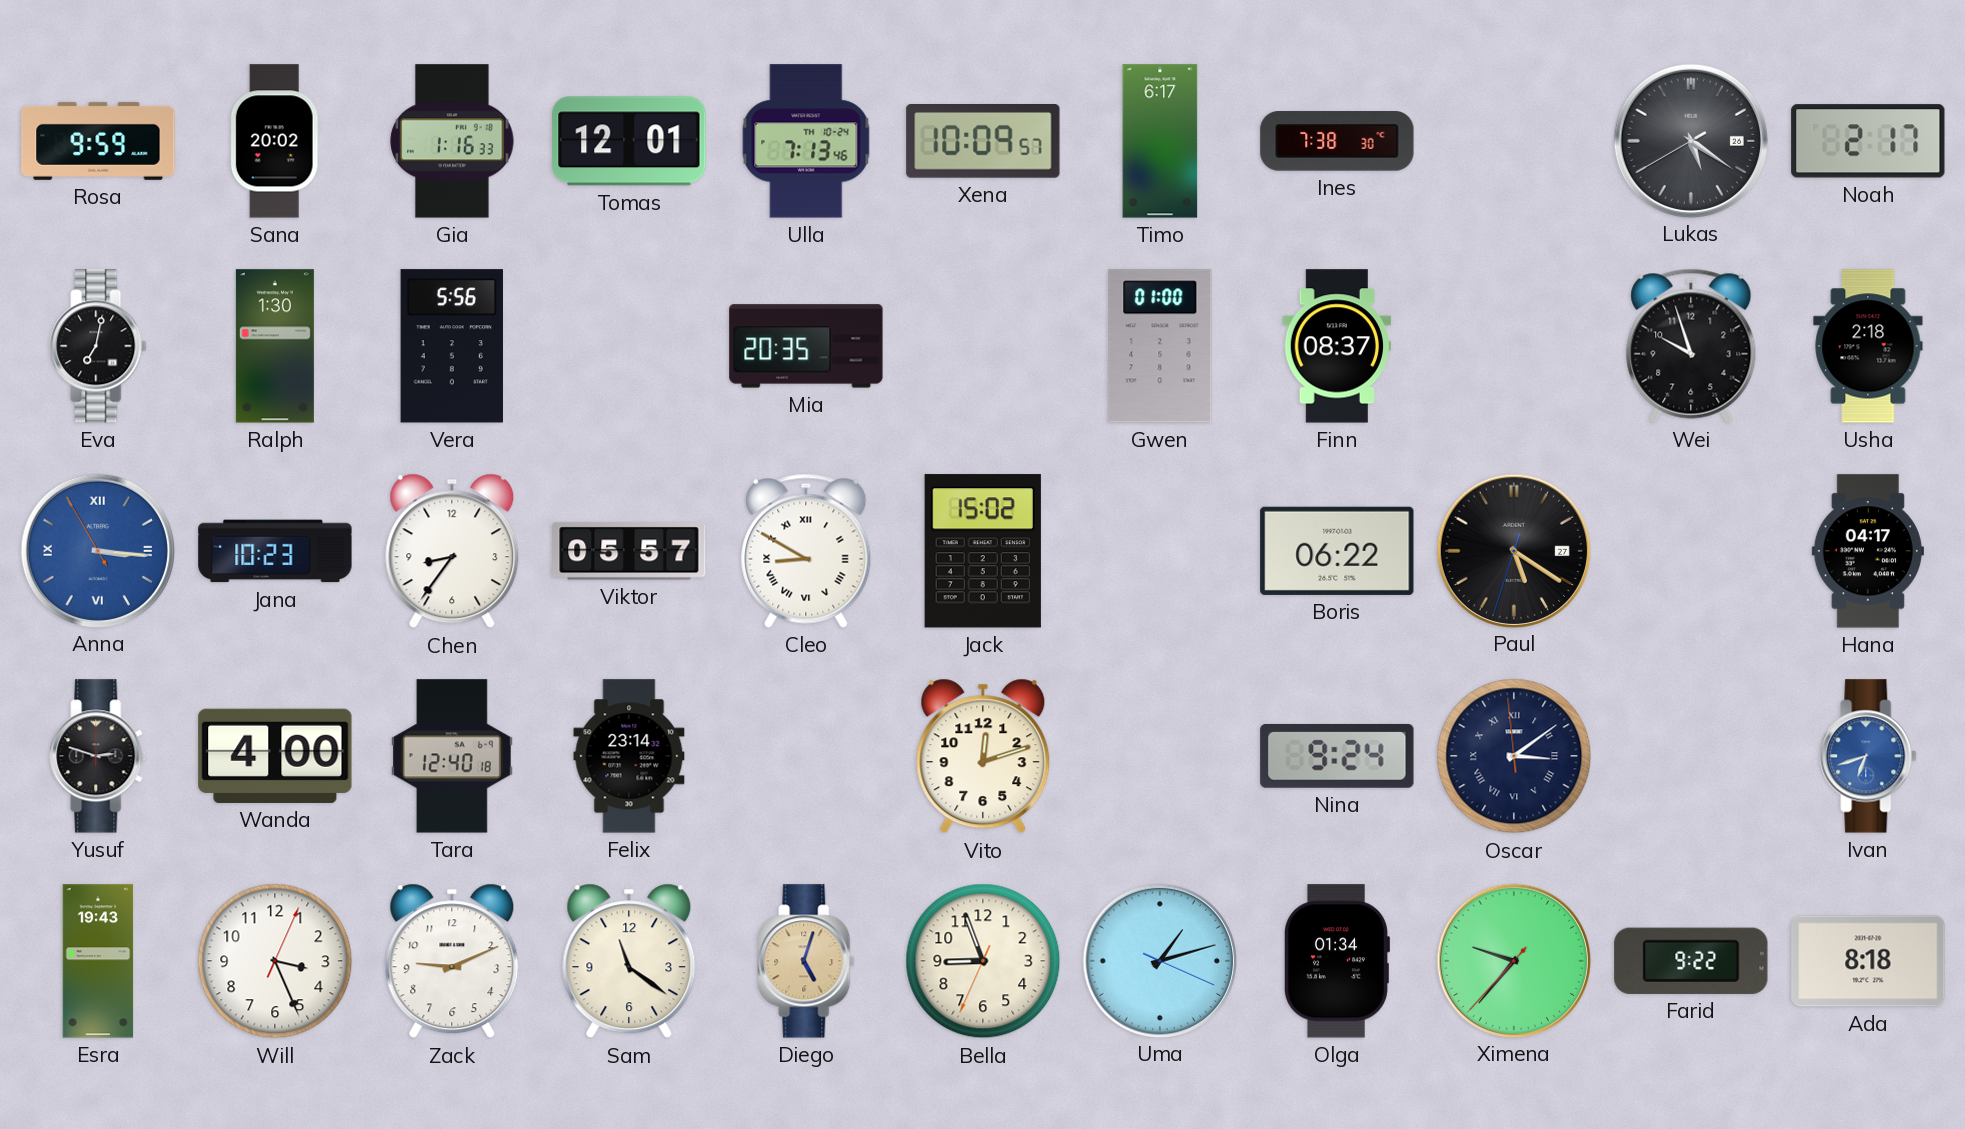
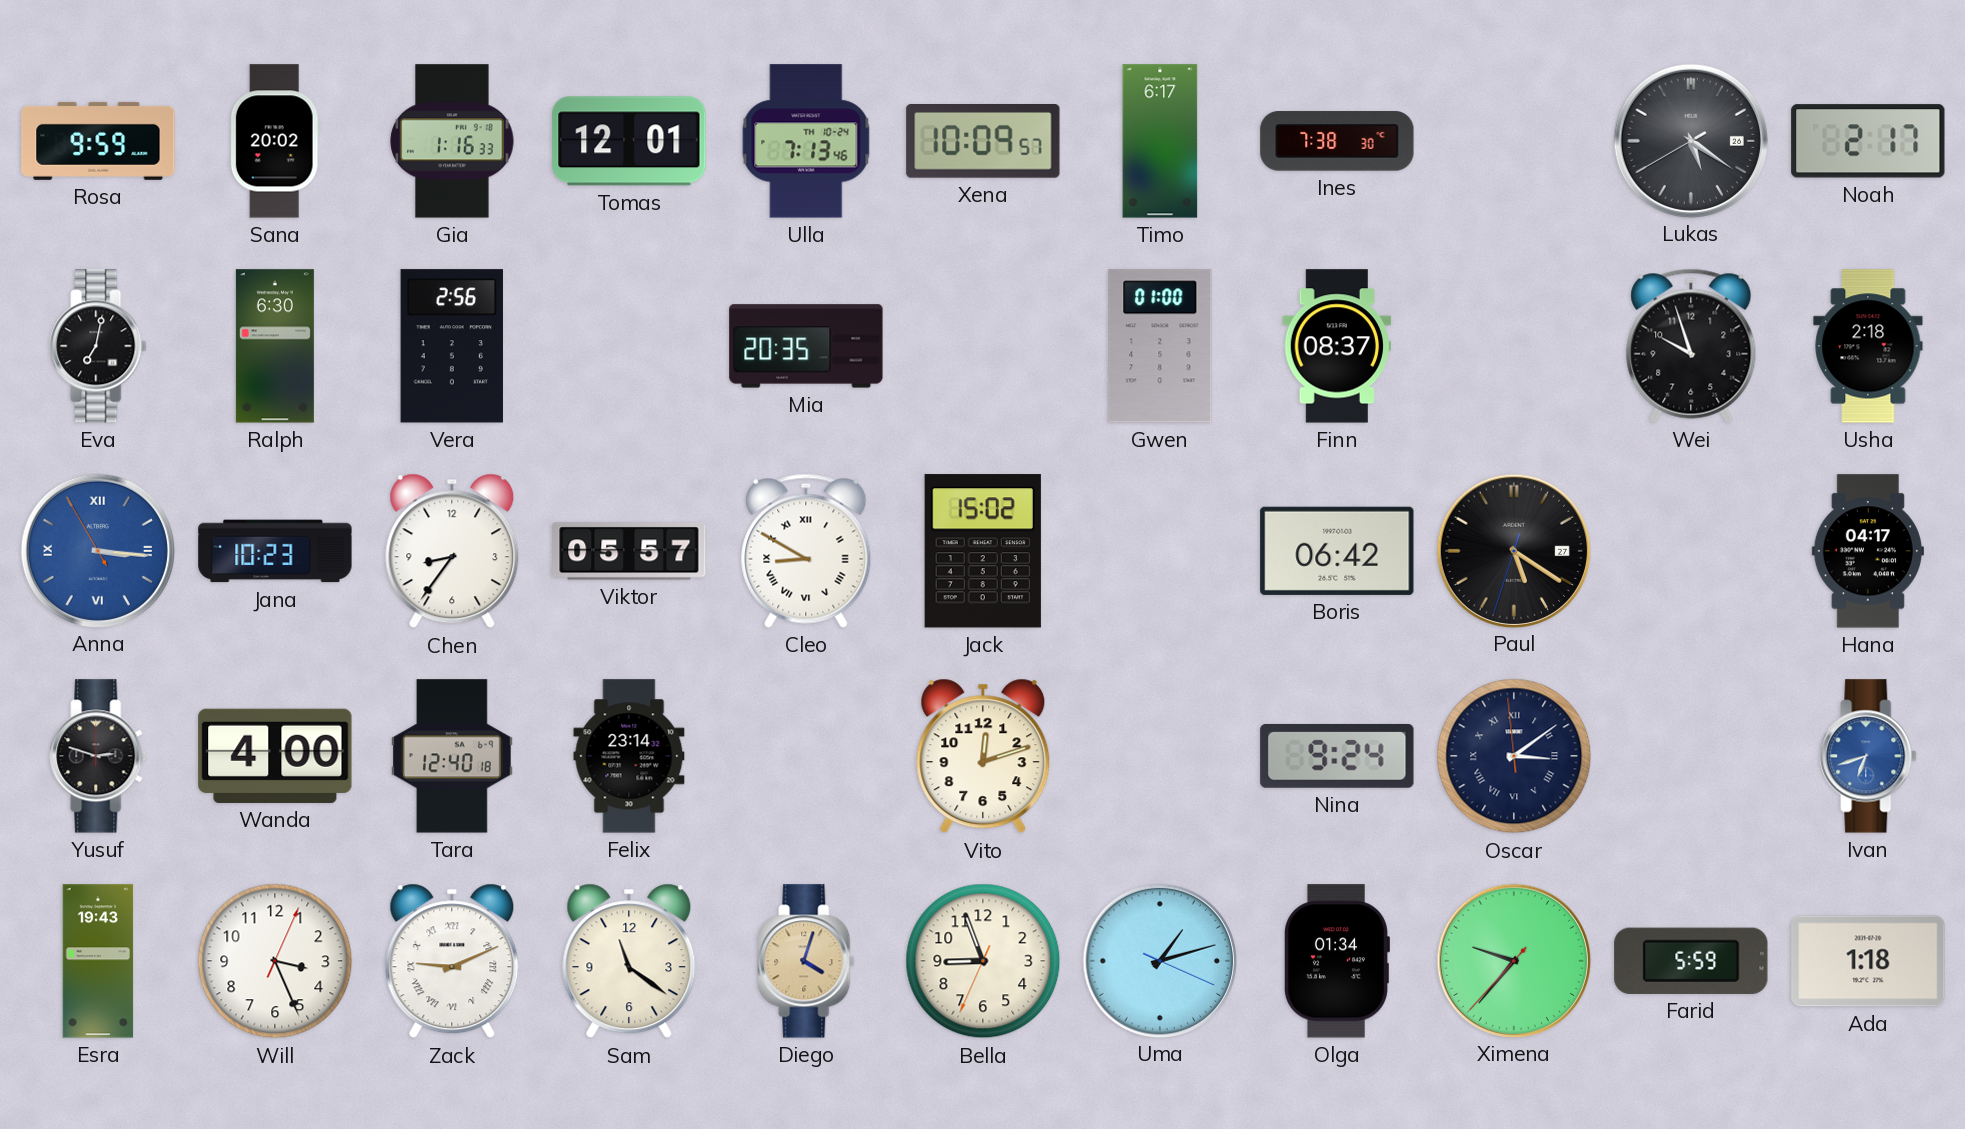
Ralph: 1:30 -> 6:30
Vera: 5:56 -> 2:56
Boris: 06:22 -> 06:42
Zack numerals: Arabic -> Roman
Diego: 5:03 -> 4:03
Farid: 9:22 -> 5:59
Ada: 8:18 -> 1:18
